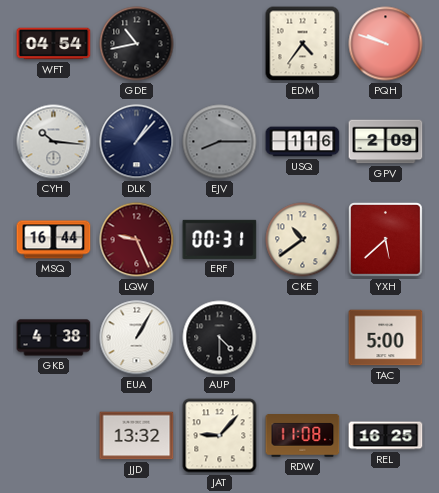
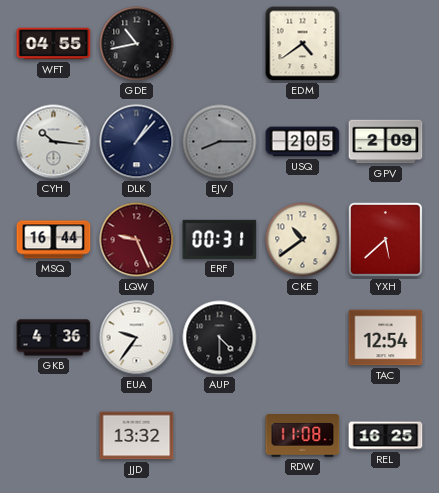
WFT: 04:54 -> 04:55
EDM: 4:36 -> 4:39
PQH: 9:48 -> none
USQ: 1:16 -> 2:05
GKB: 4:38 -> 4:36
EUA: 1:05 -> 9:36
TAC: 5:00 -> 12:54
JAT: 9:07 -> none
